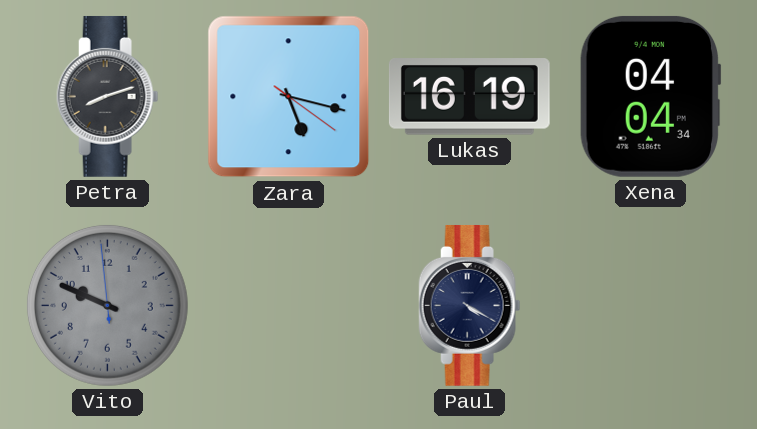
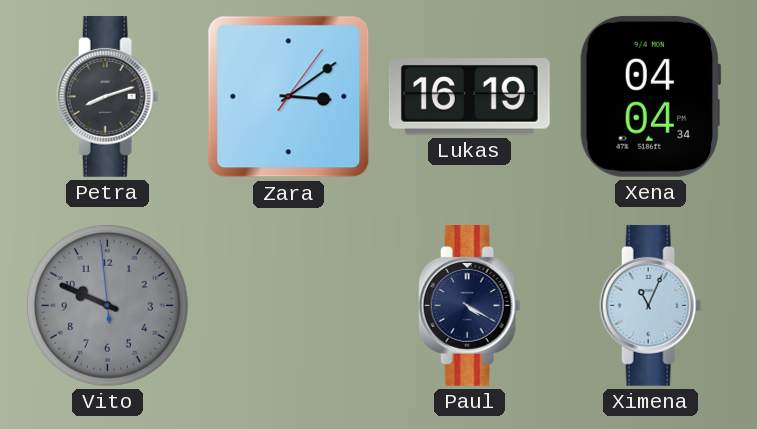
Zara: 5:17 -> 3:09
Ximena: none -> 11:04
